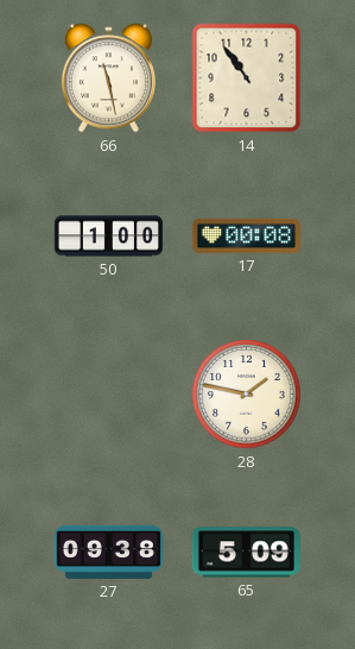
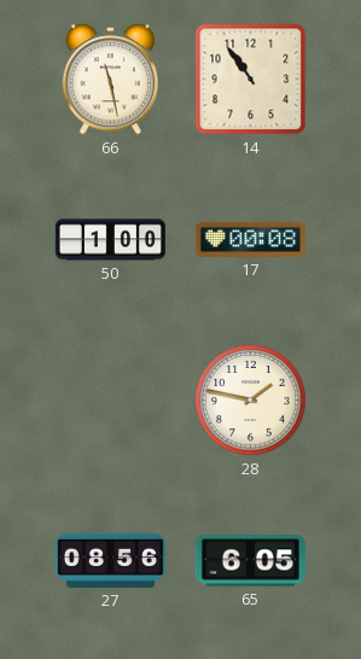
27: 09:38 -> 08:56
65: 5:09 -> 6:05
